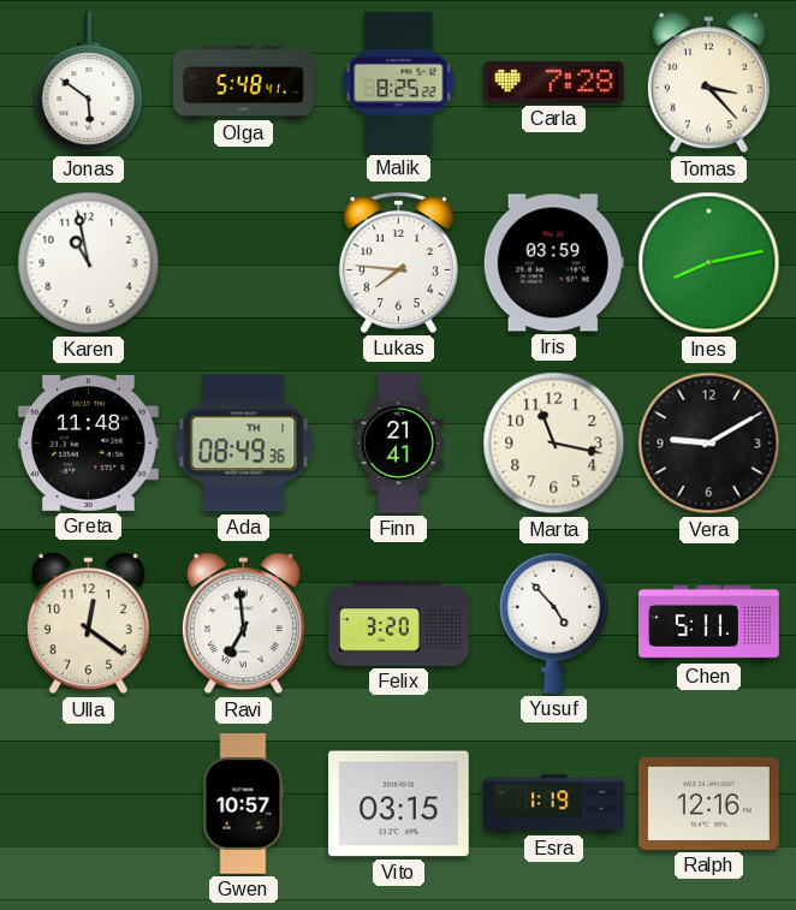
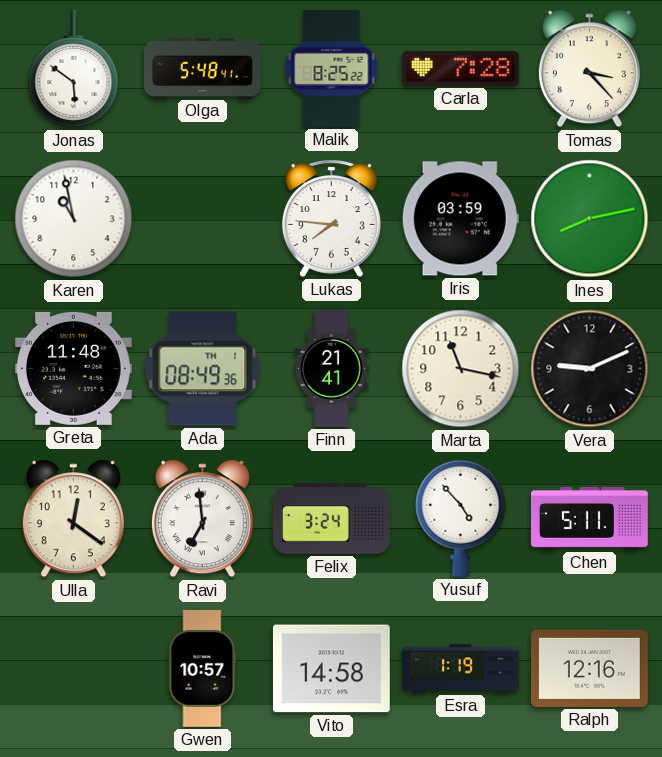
Vera: 9:10 -> 9:11
Felix: 3:20 -> 3:24
Vito: 03:15 -> 14:58
